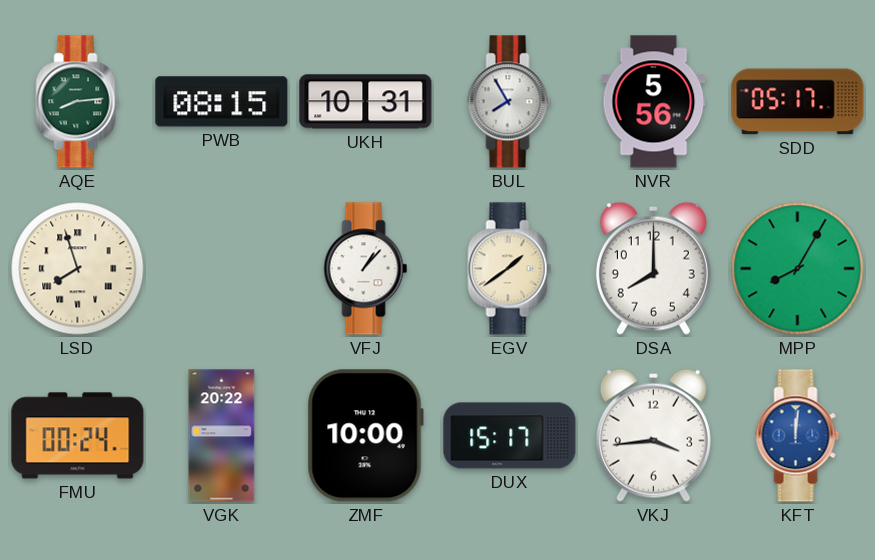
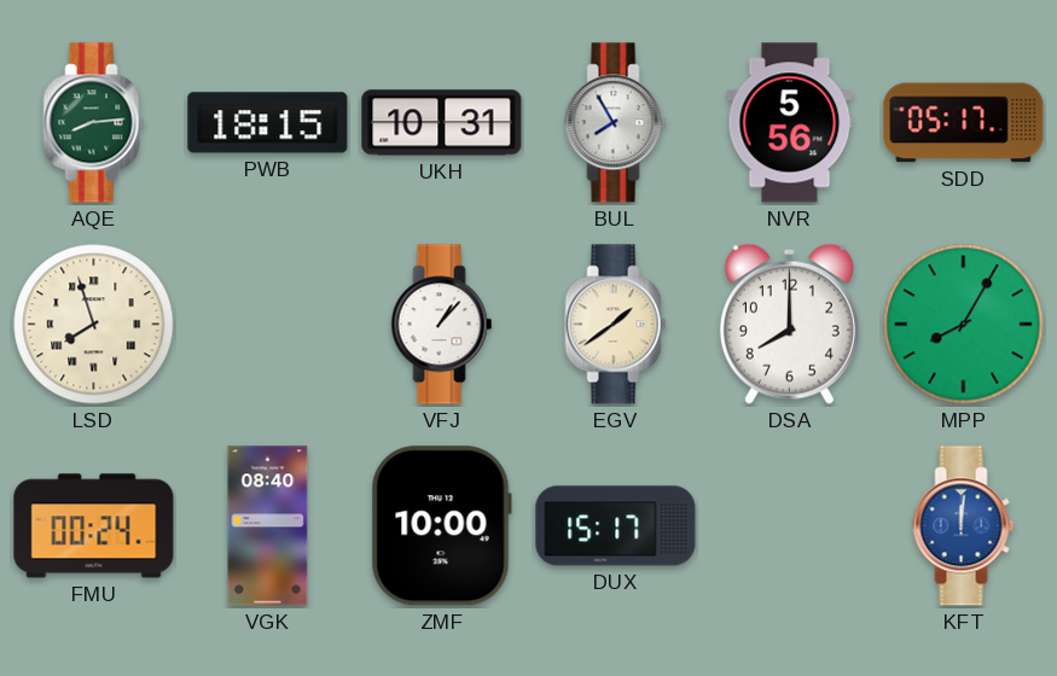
PWB: 08:15 -> 18:15
VGK: 20:22 -> 08:40
VKJ: 3:44 -> none
